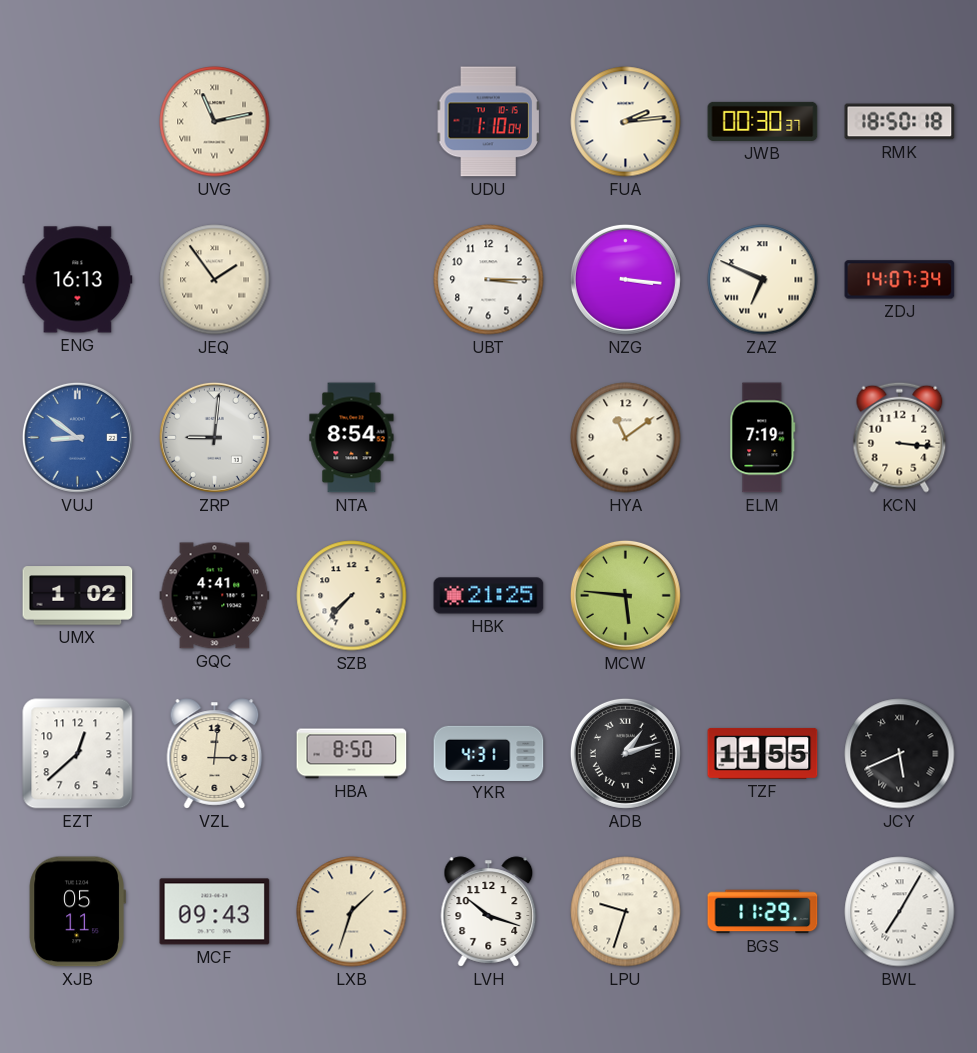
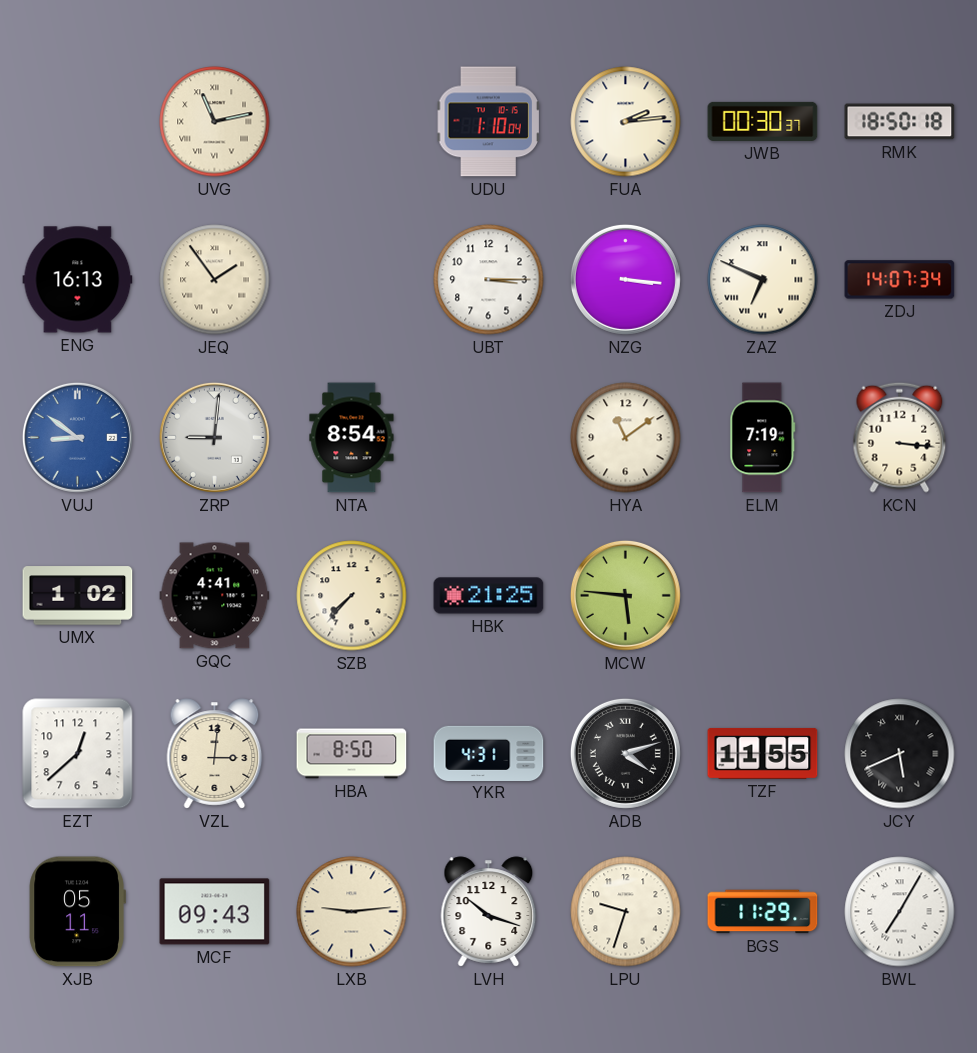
ADB: 1:12 -> 4:12
LXB: 1:33 -> 9:14
